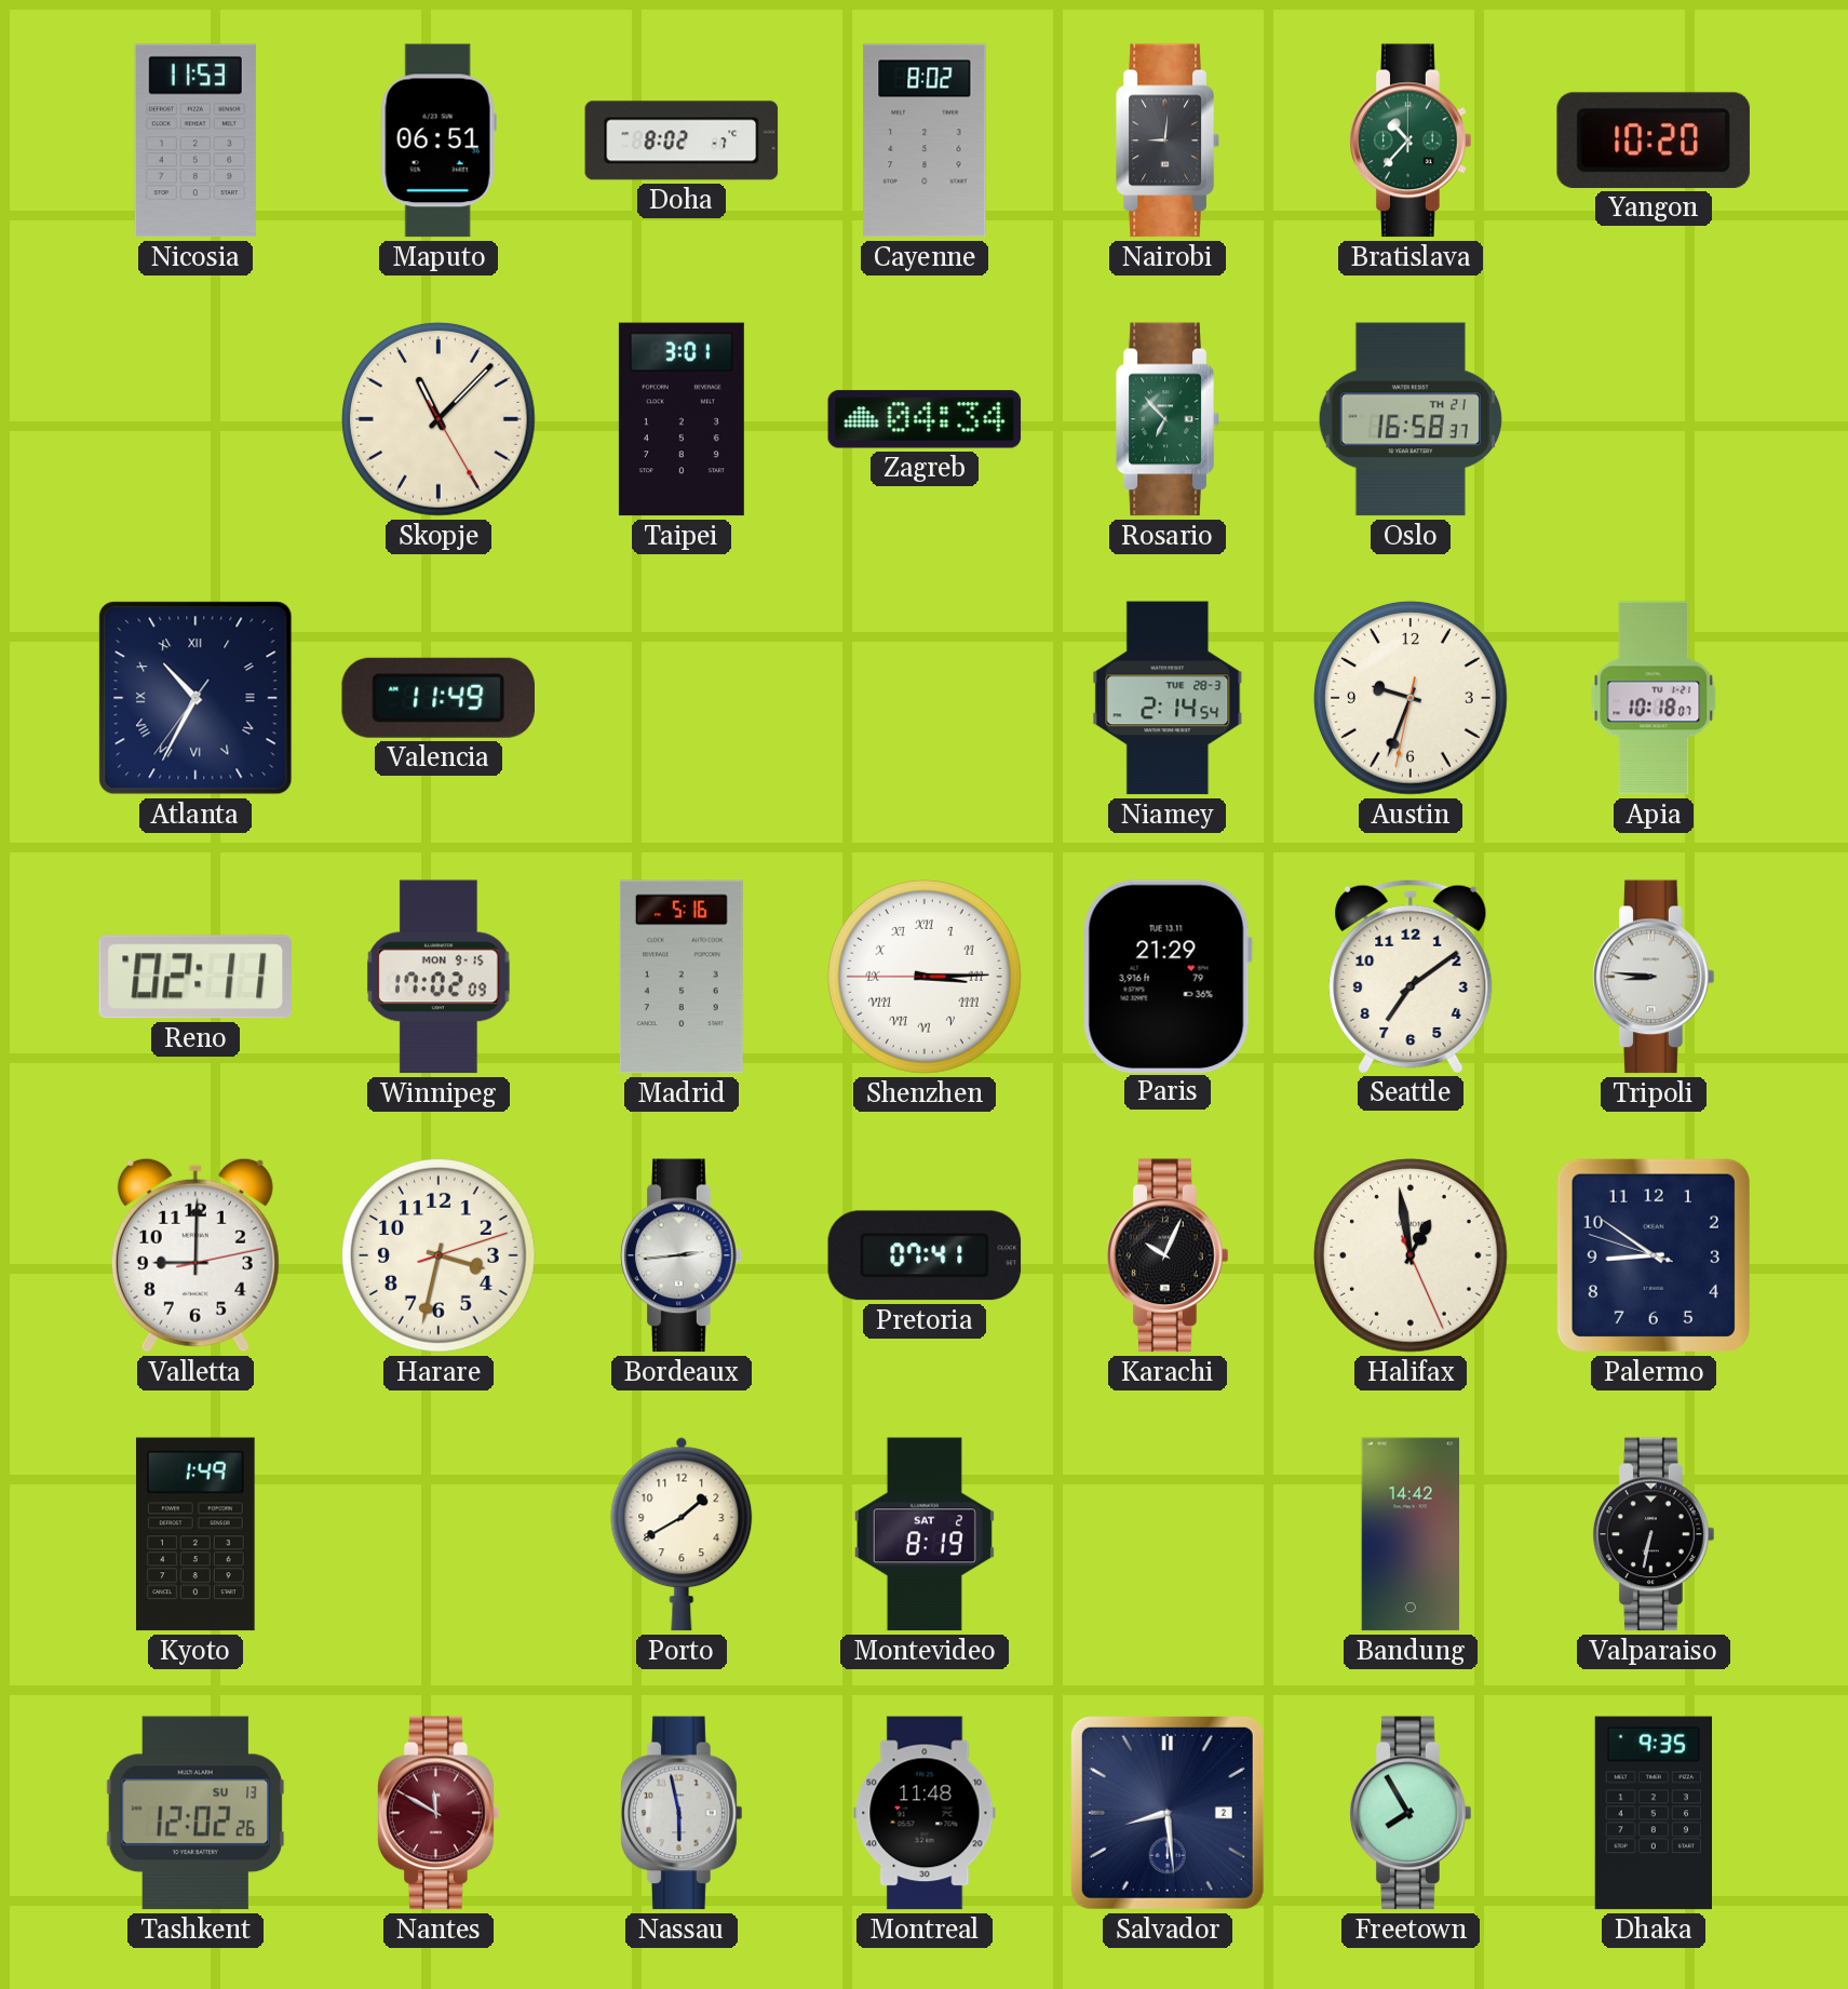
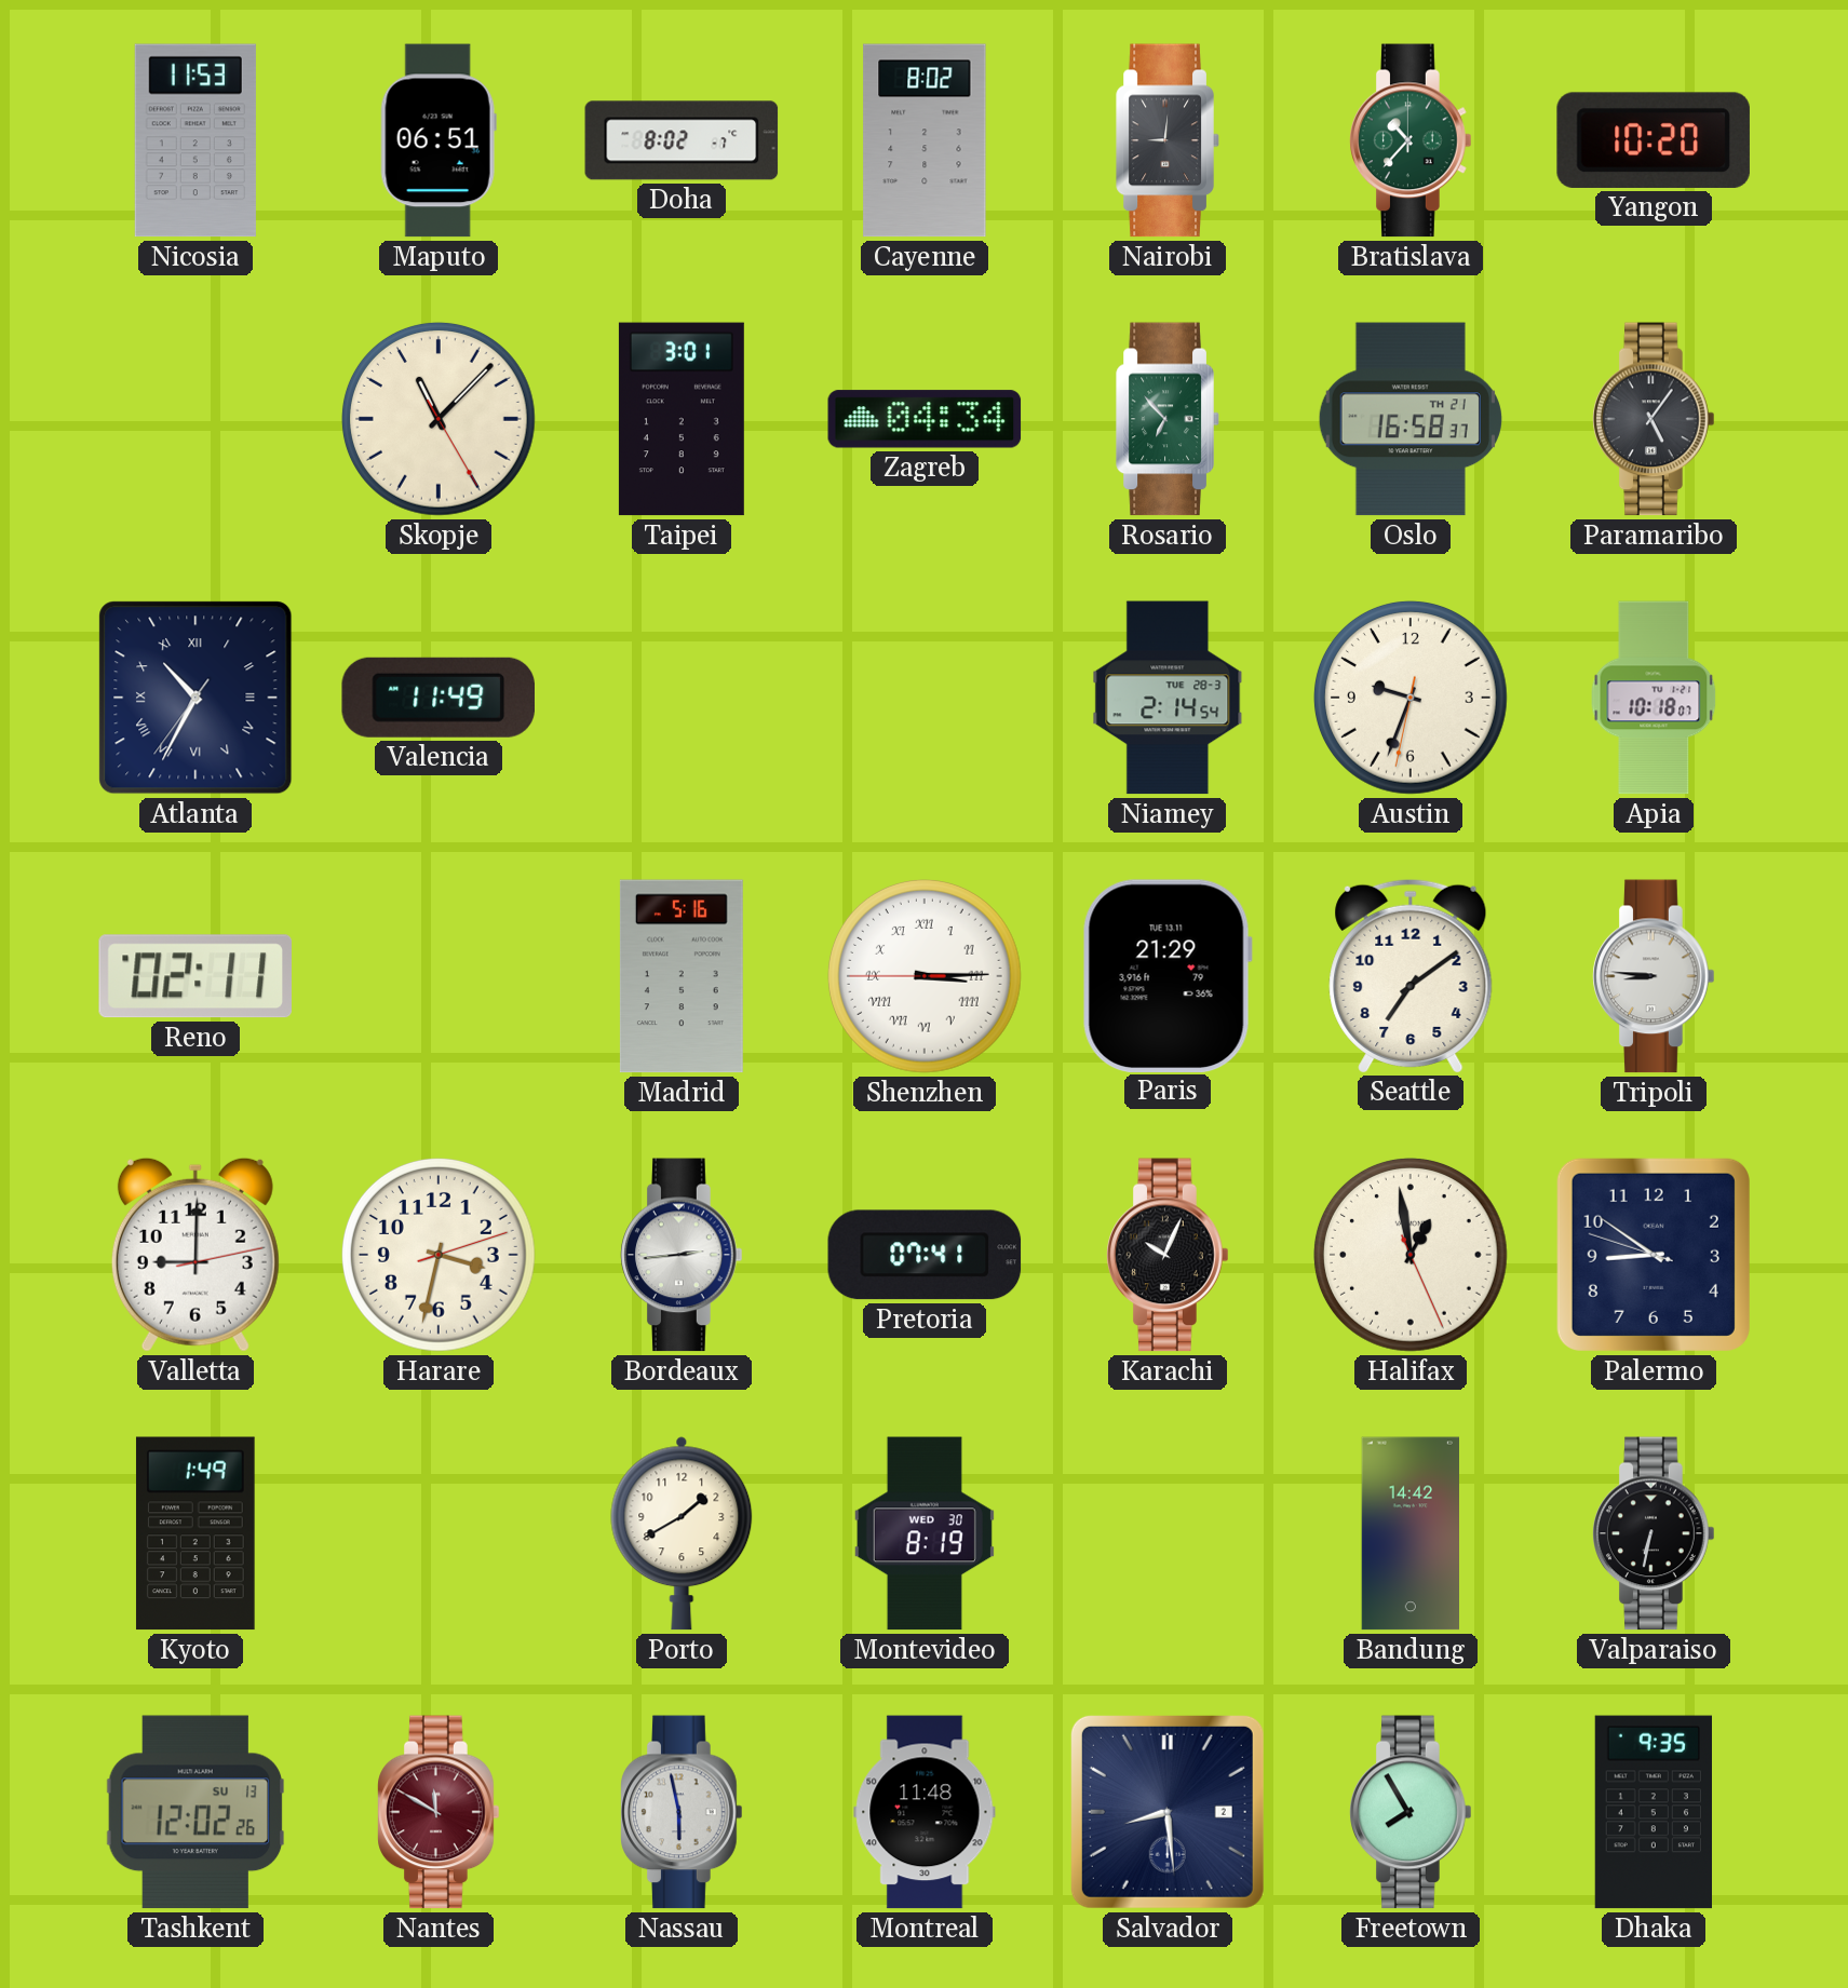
Paramaribo: none -> 5:06
Winnipeg: 17:02 -> none
Montevideo date: SAT 2 -> WED 30
